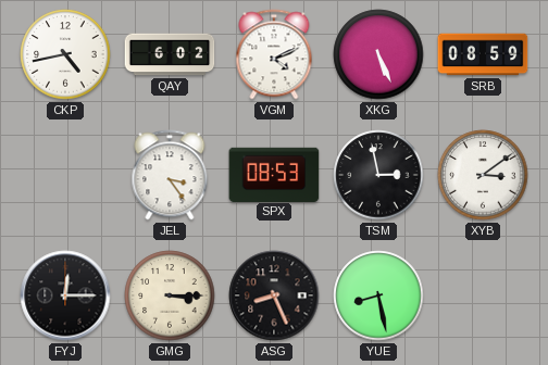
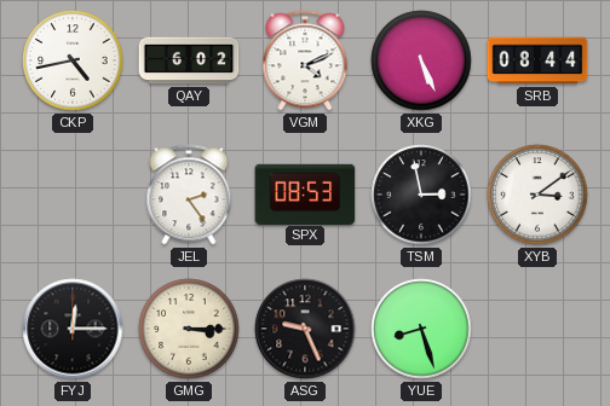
SRB: 08:59 -> 08:44
JEL: 3:24 -> 2:24
ASG: 8:26 -> 9:26
YUE: 8:28 -> 8:27
